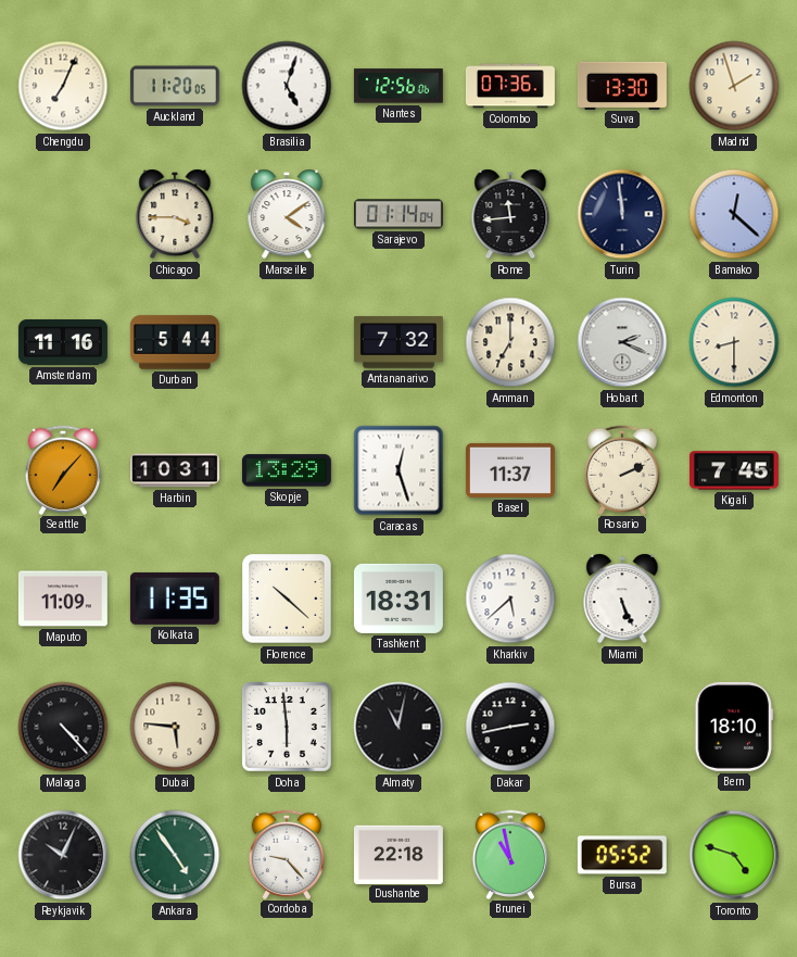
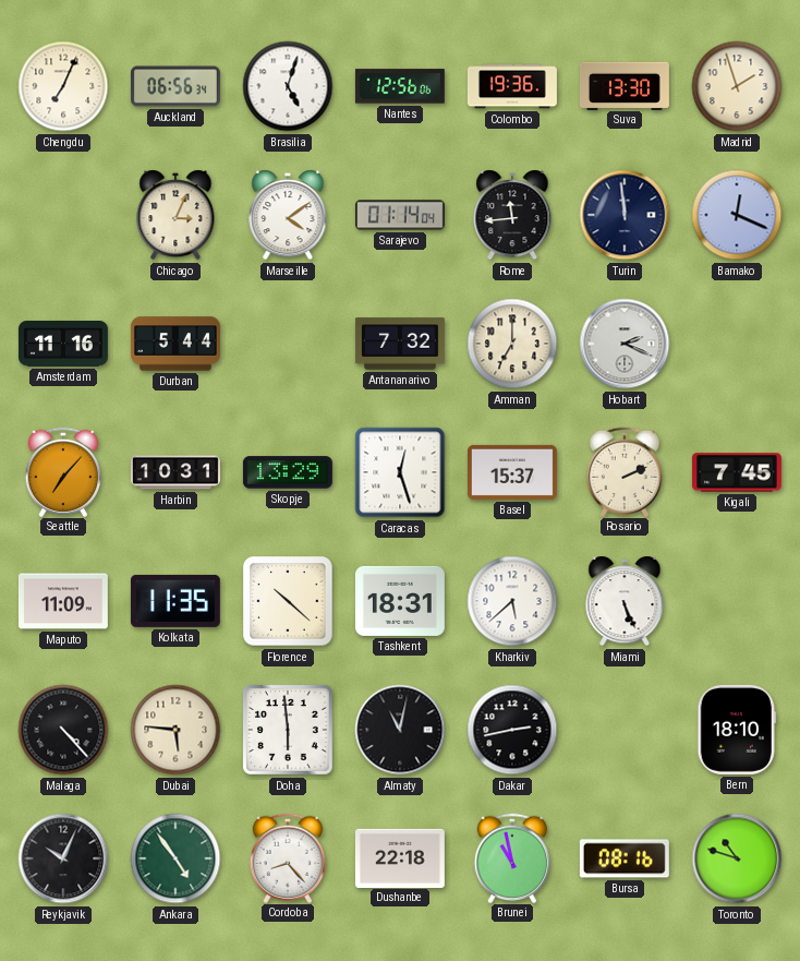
Auckland: 11:20 -> 06:56
Colombo: 07:36 -> 19:36
Chicago: 3:45 -> 3:04
Bamako: 12:22 -> 12:19
Edmonton: 8:30 -> none
Basel: 11:37 -> 15:37
Cordoba: 9:23 -> 8:23
Bursa: 05:52 -> 08:16
Toronto: 4:48 -> 10:48
